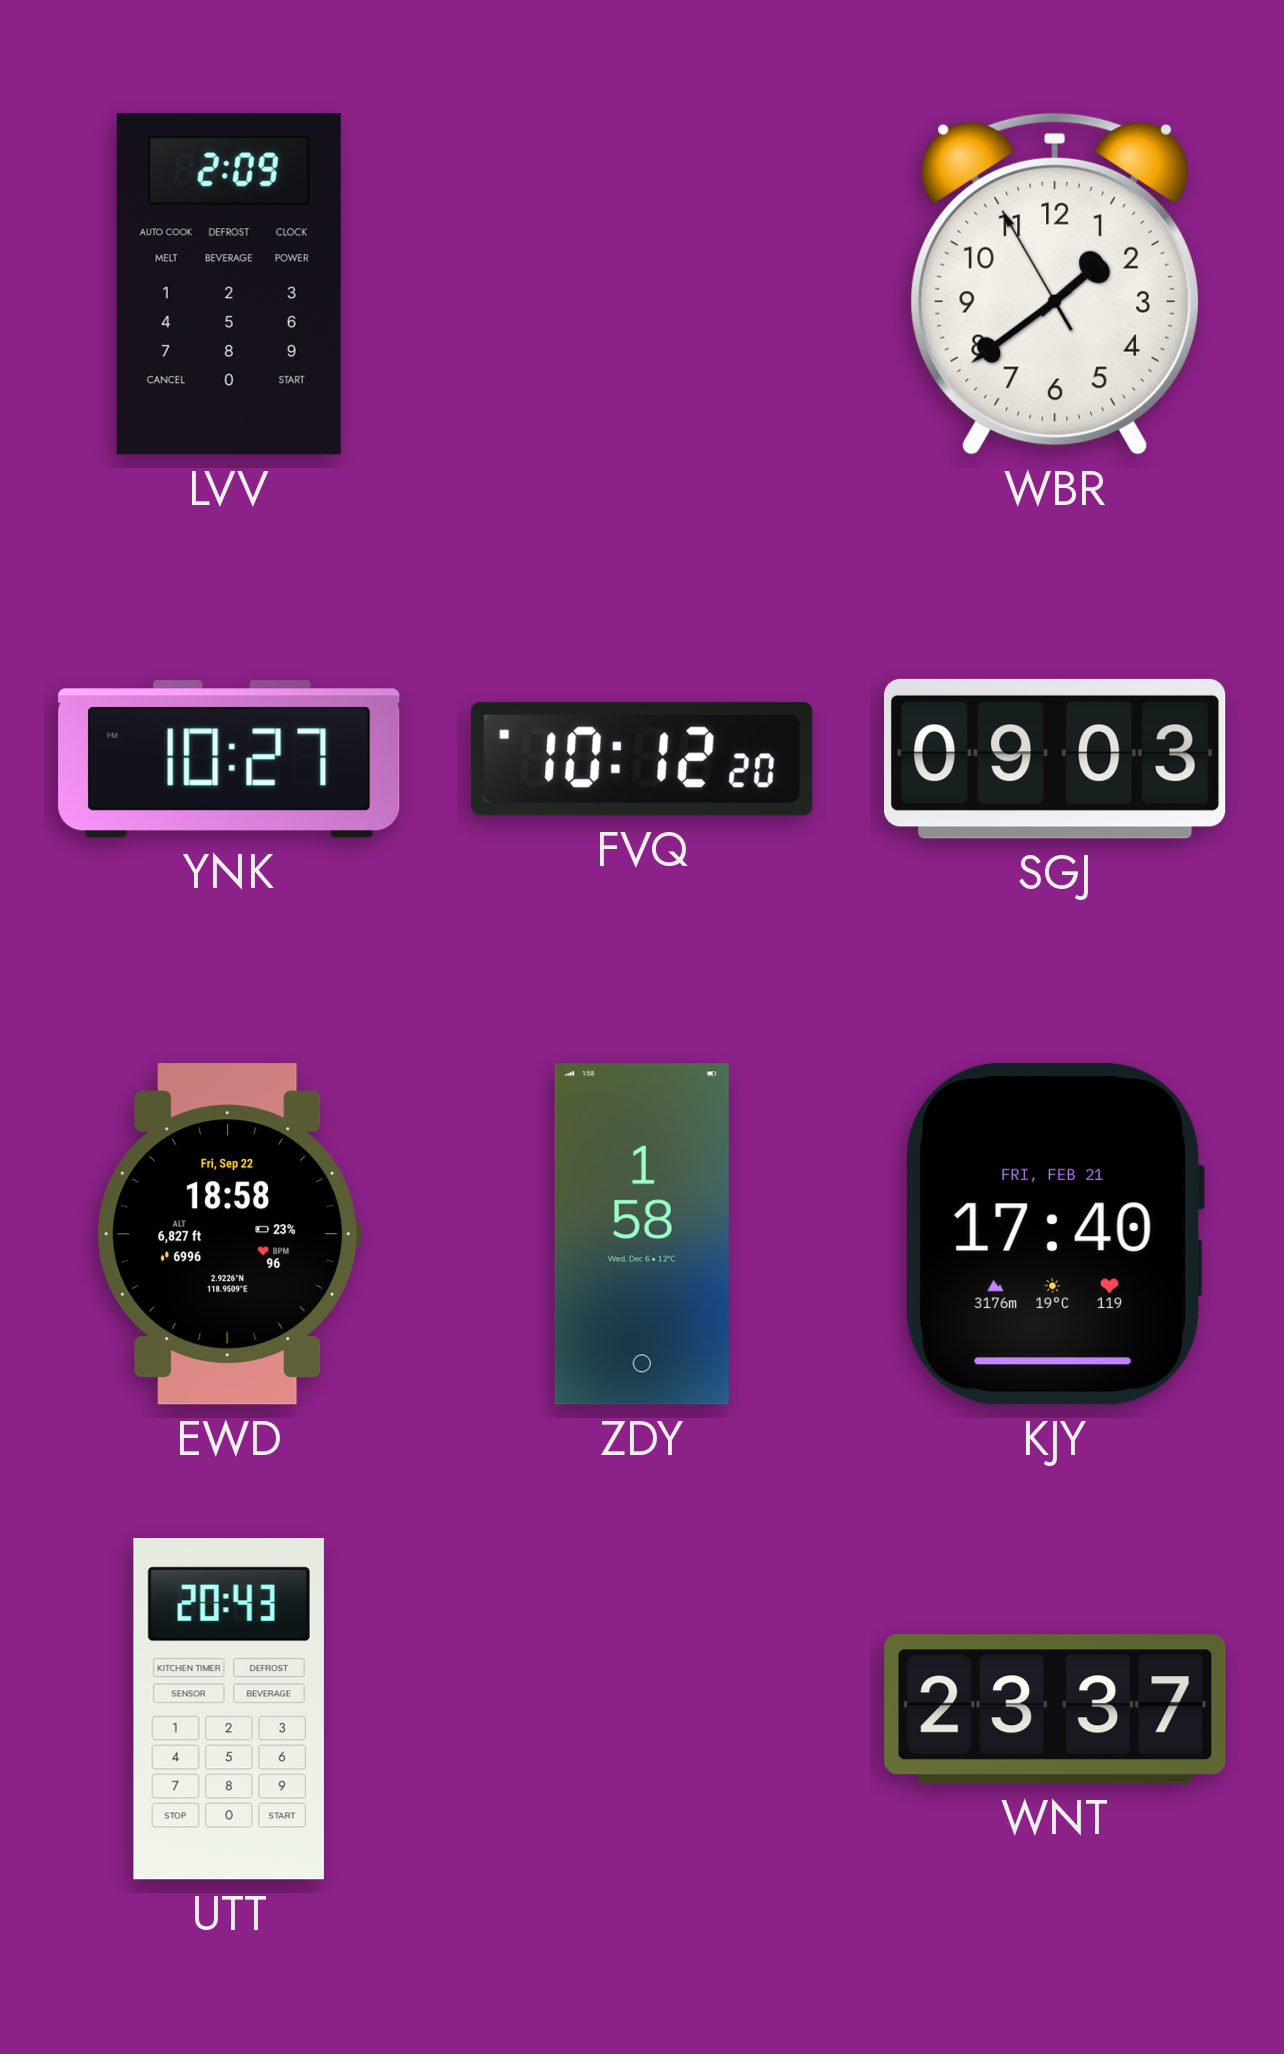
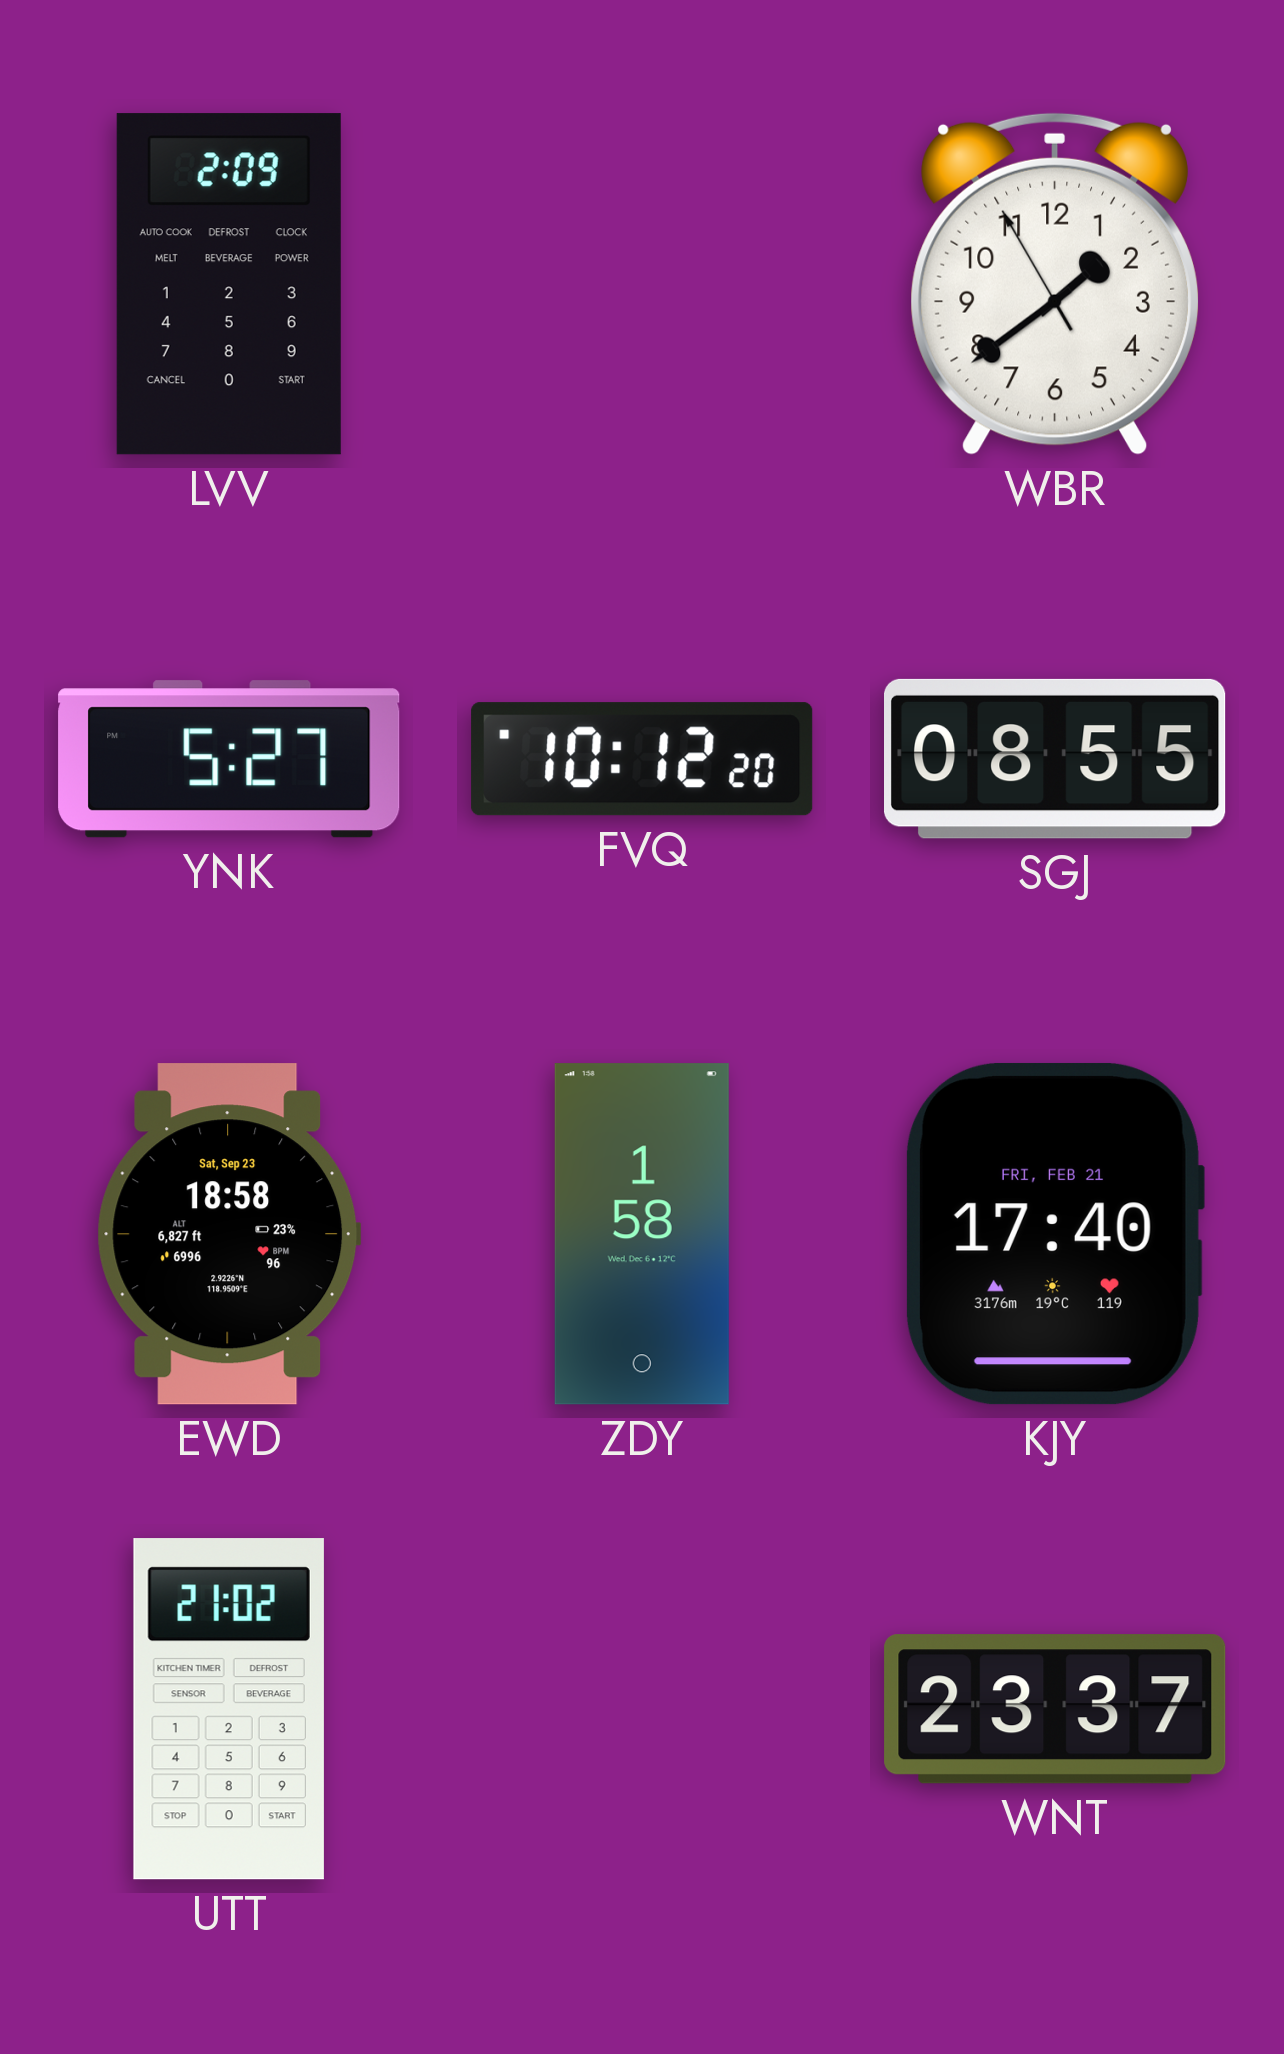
YNK: 10:27 -> 5:27
SGJ: 09:03 -> 08:55
EWD date: Fri, Sep 22 -> Sat, Sep 23
UTT: 20:43 -> 21:02
